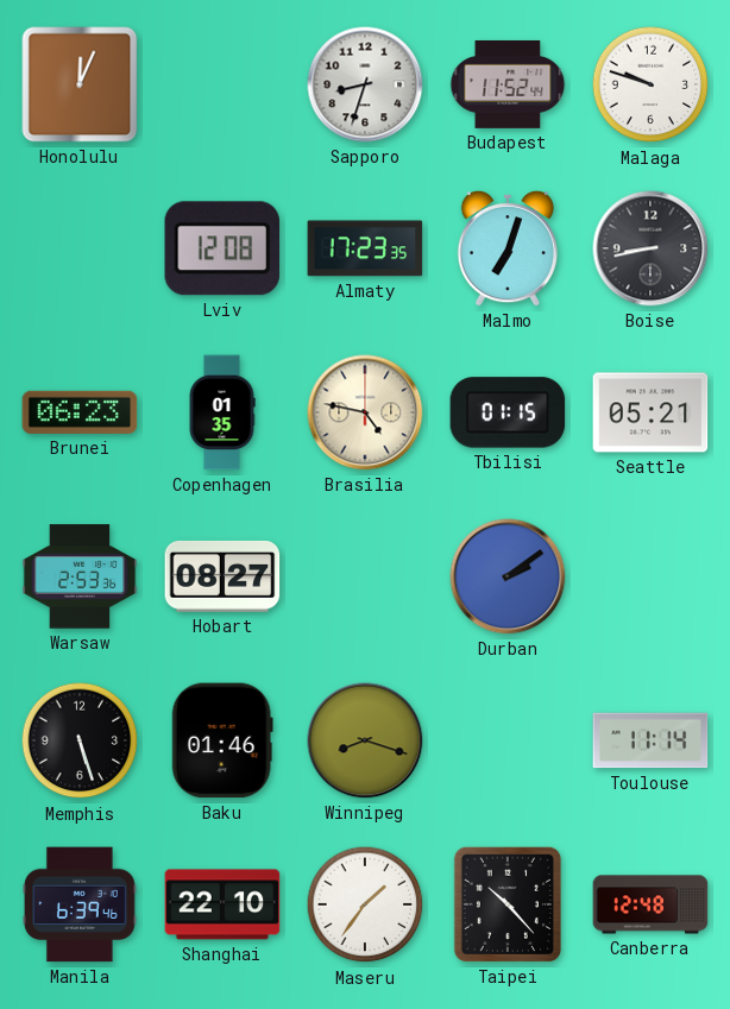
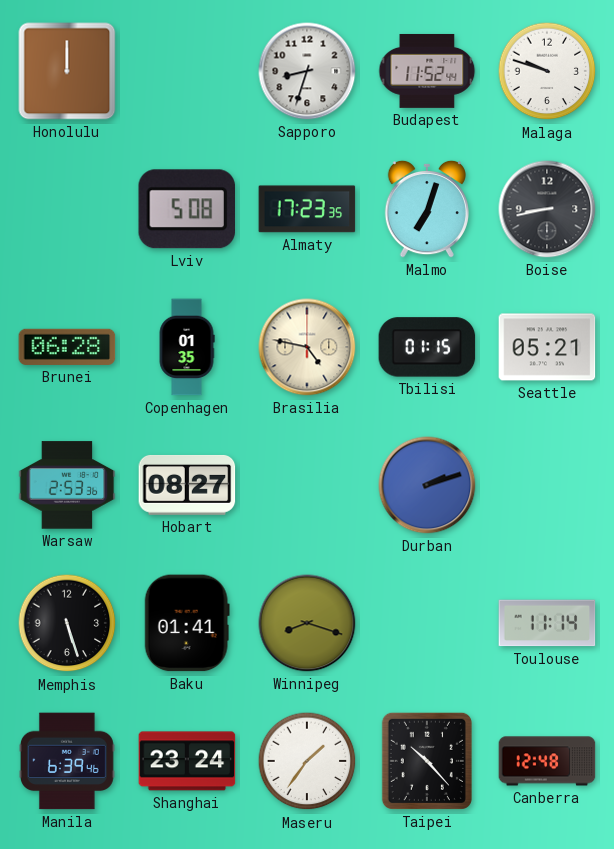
Honolulu: 12:04 -> 12:00
Lviv: 12:08 -> 5:08
Brunei: 06:23 -> 06:28
Durban: 2:09 -> 2:12
Baku: 01:46 -> 01:41
Shanghai: 22:10 -> 23:24
